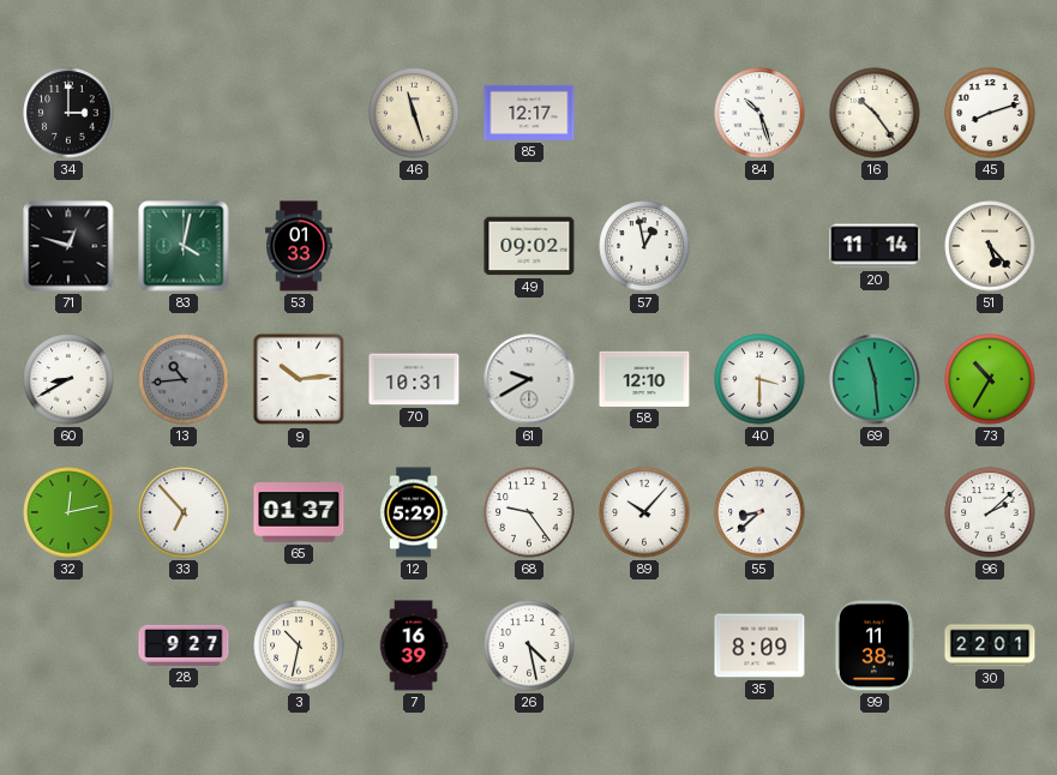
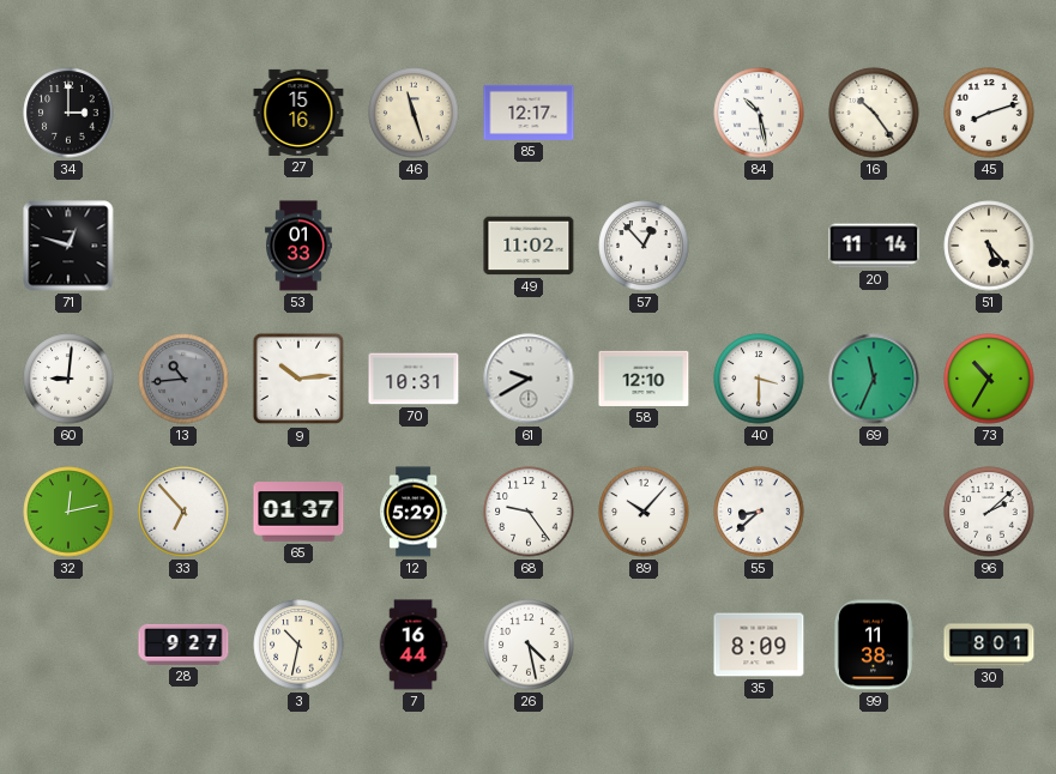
27: none -> 15:16
84: 10:27 -> 10:28
83: 4:02 -> none
49: 09:02 -> 11:02
57: 12:58 -> 12:53
60: 8:40 -> 9:01
69: 11:29 -> 11:34
7: 16:39 -> 16:44
30: 22:01 -> 8:01
